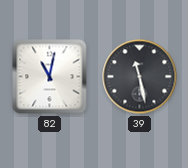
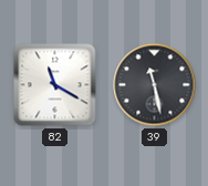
82: 11:02 -> 11:20
